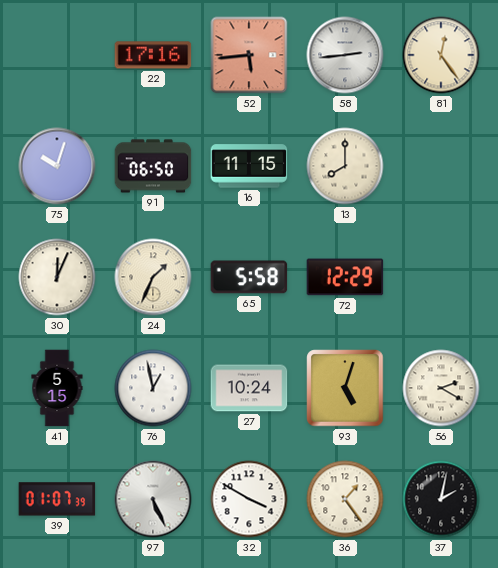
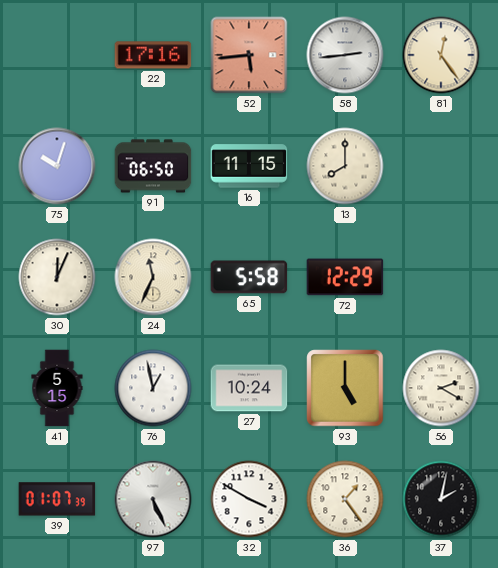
24: 1:34 -> 11:34
93: 5:03 -> 5:00
